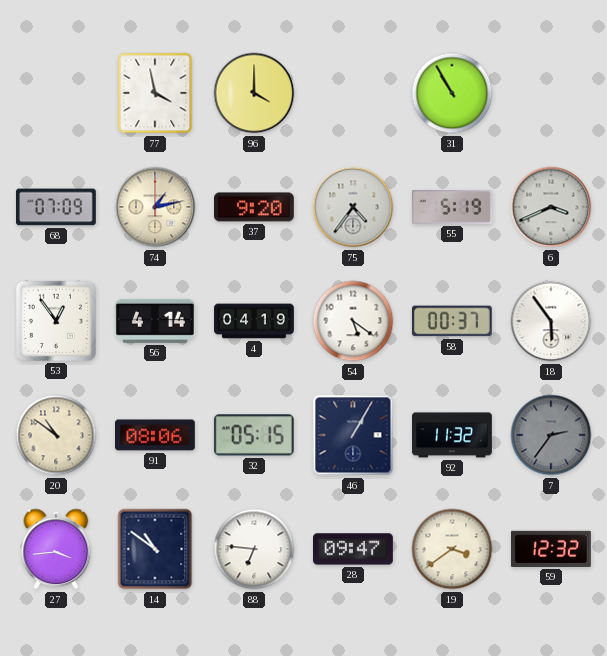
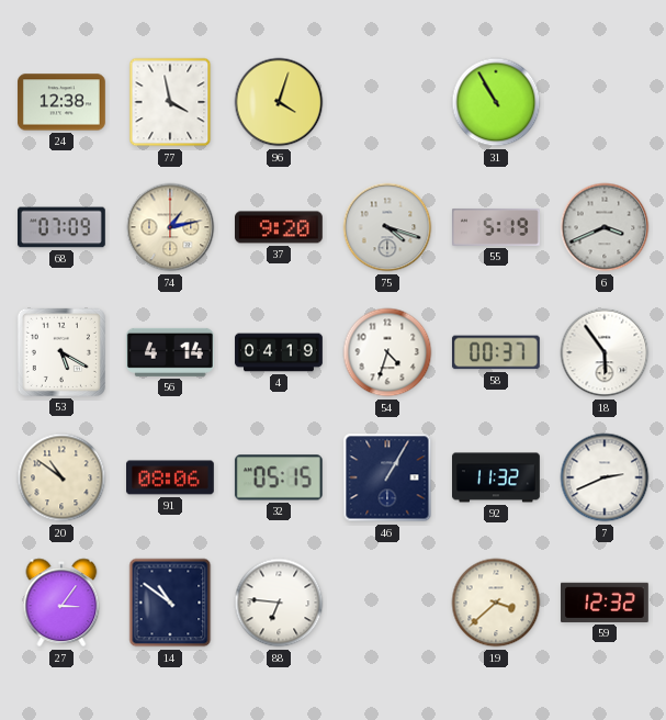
24: none -> 12:38
96: 4:00 -> 4:03
75: 4:36 -> 4:18
53: 12:54 -> 5:20
54: 5:21 -> 4:33
7: 2:36 -> 2:41
7 dial: grey -> white
27: 3:44 -> 3:06
28: 09:47 -> none
19: 3:39 -> 3:38
